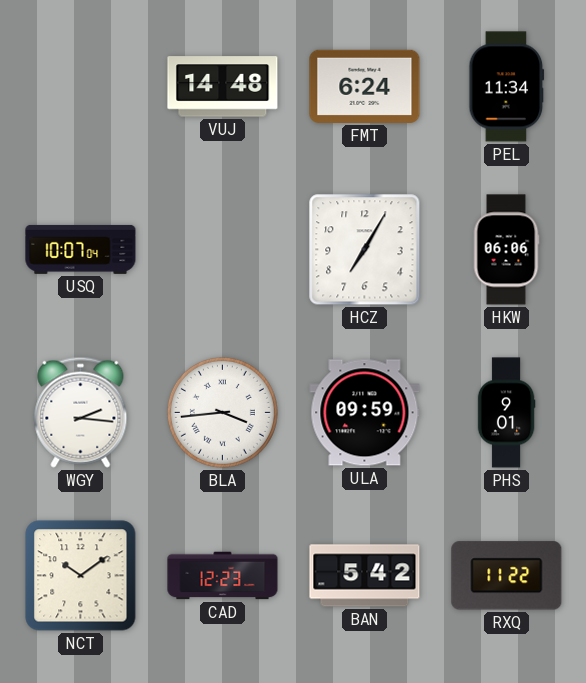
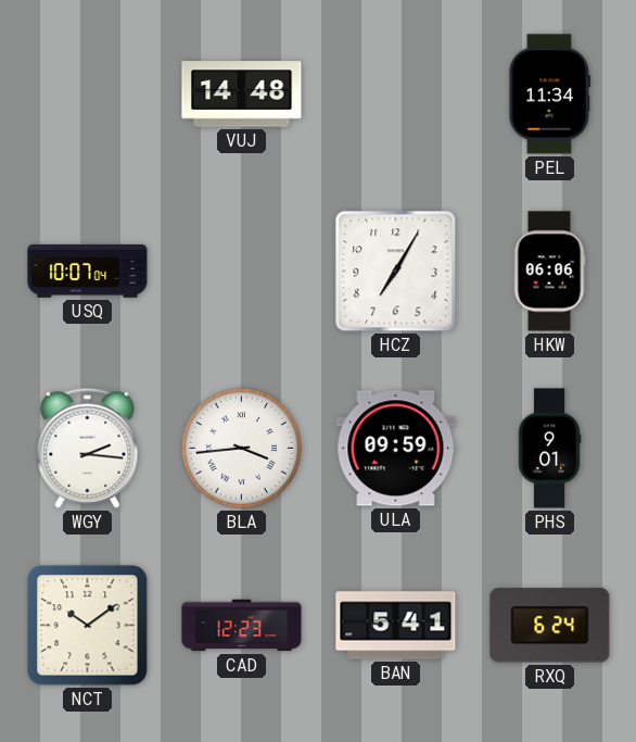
FMT: 6:24 -> none
BAN: 5:42 -> 5:41
RXQ: 11:22 -> 6:24
